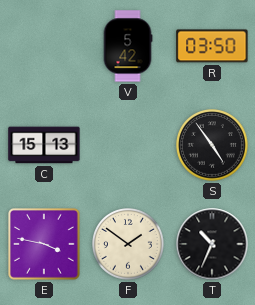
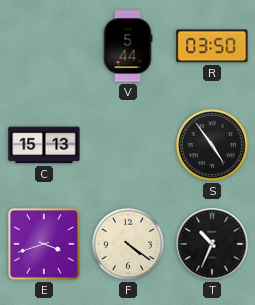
V: 5:42 -> 5:44
E: 3:47 -> 3:42
F: 1:51 -> 4:21
